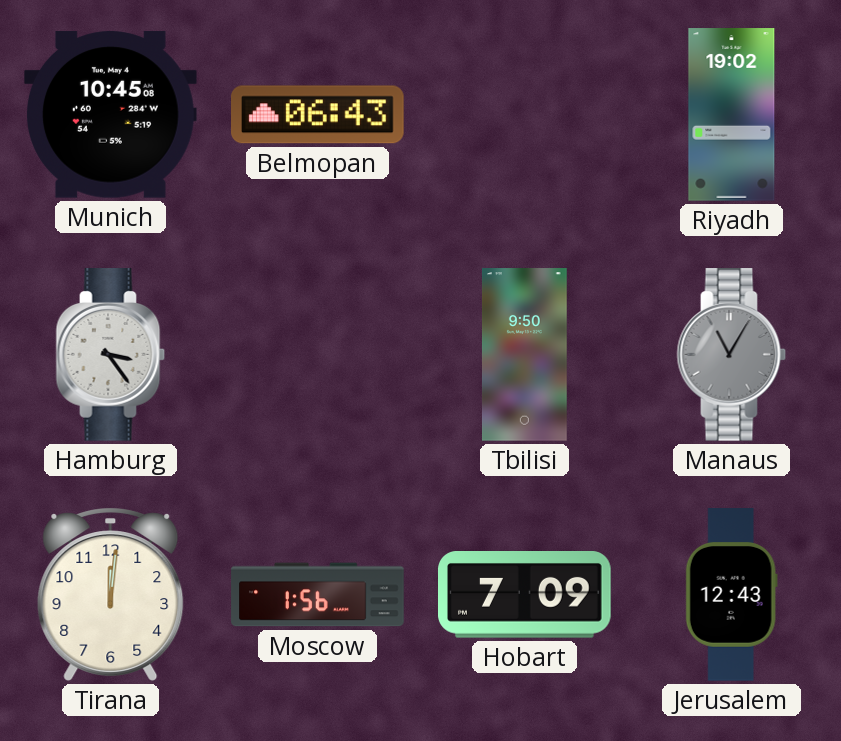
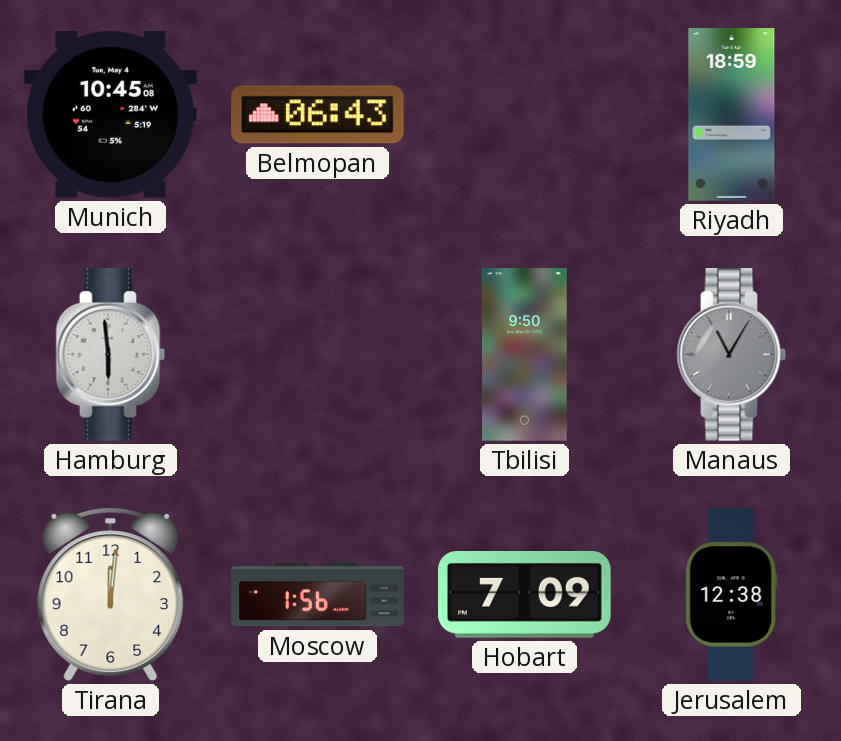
Riyadh: 19:02 -> 18:59
Hamburg: 3:24 -> 5:59
Jerusalem: 12:43 -> 12:38
